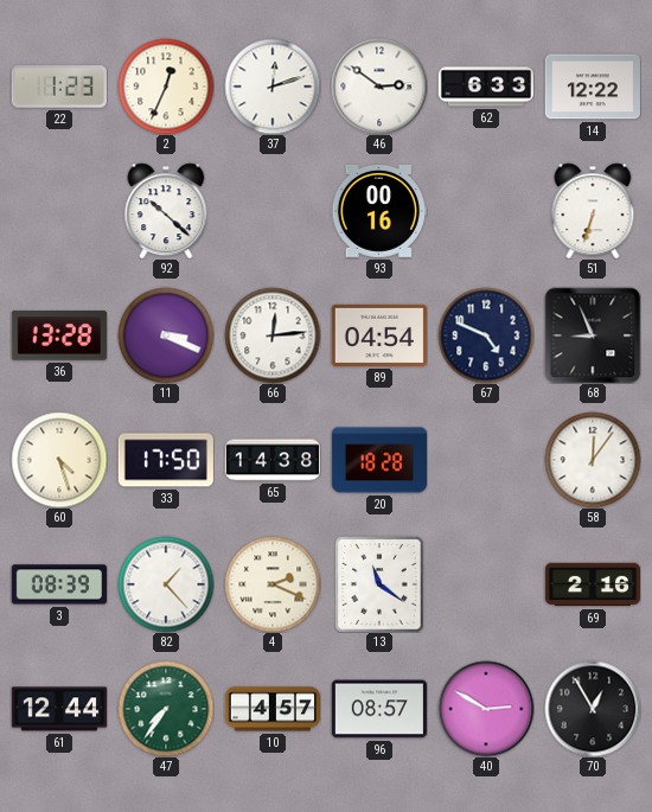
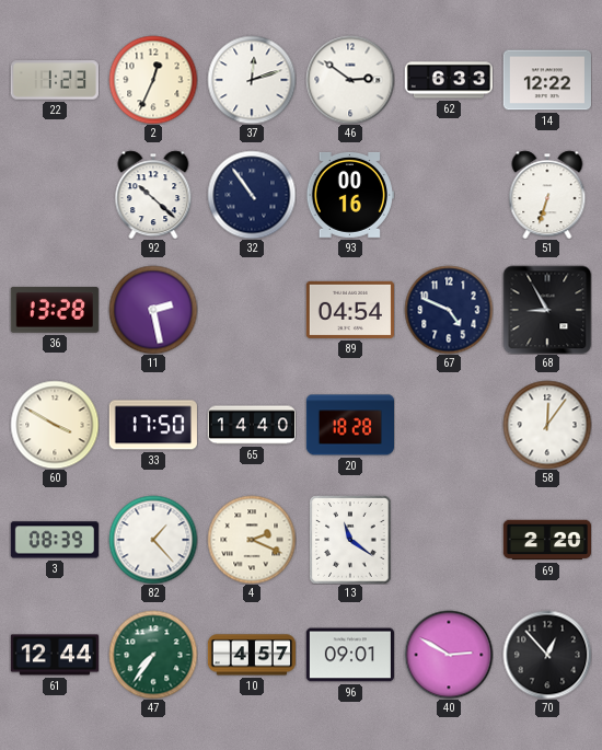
32: none -> 10:54
11: 3:19 -> 2:28
66: 12:14 -> none
68: 8:56 -> 8:55
60: 4:27 -> 3:50
65: 14:38 -> 14:40
69: 2:16 -> 2:20
96: 08:57 -> 09:01
70: 12:55 -> 12:53
